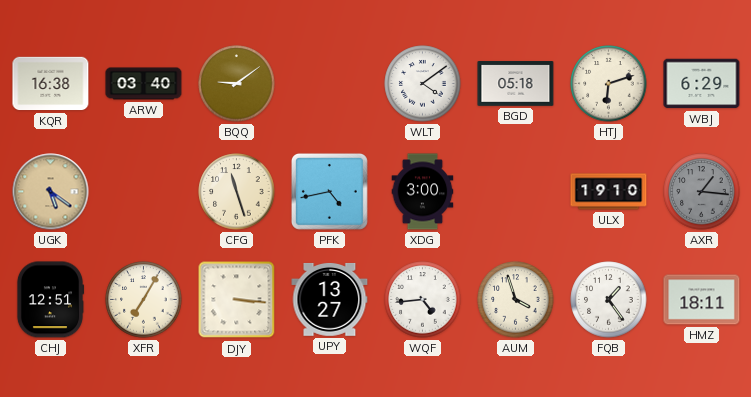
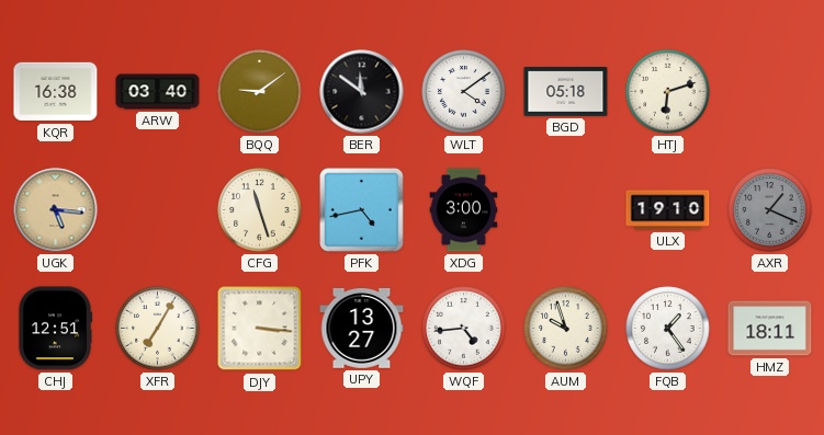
BER: none -> 11:51
WBJ: 6:29 -> none
UGK: 5:21 -> 5:16
AXR: 1:16 -> 1:19
AUM: 3:57 -> 9:57
